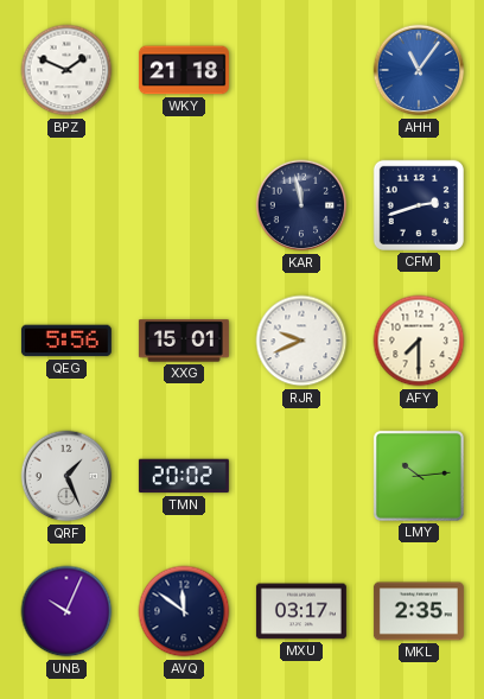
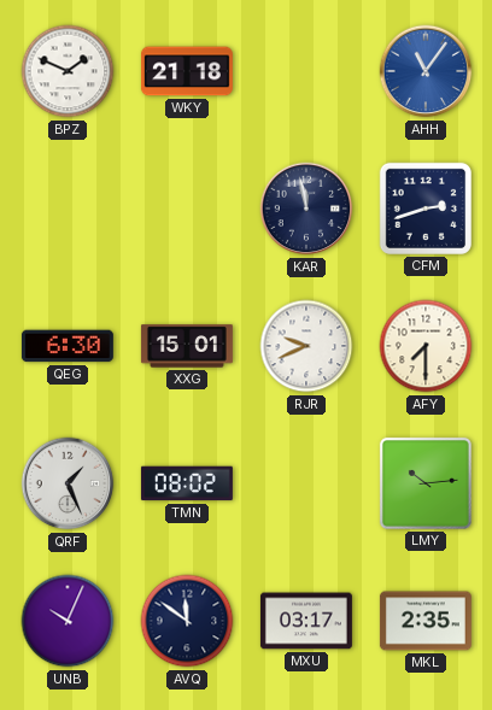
QEG: 5:56 -> 6:30
TMN: 20:02 -> 08:02
